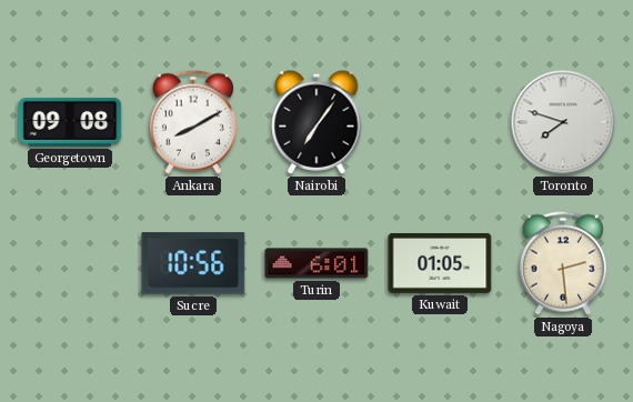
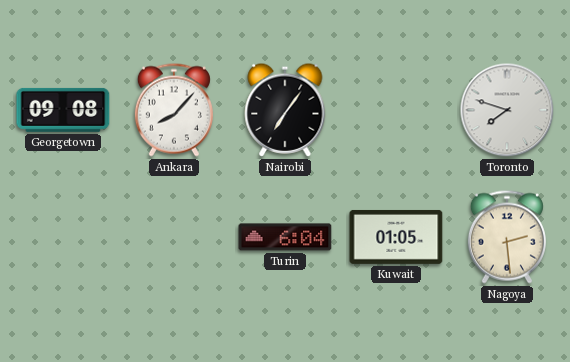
Ankara: 8:10 -> 8:07
Sucre: 10:56 -> none
Turin: 6:01 -> 6:04
